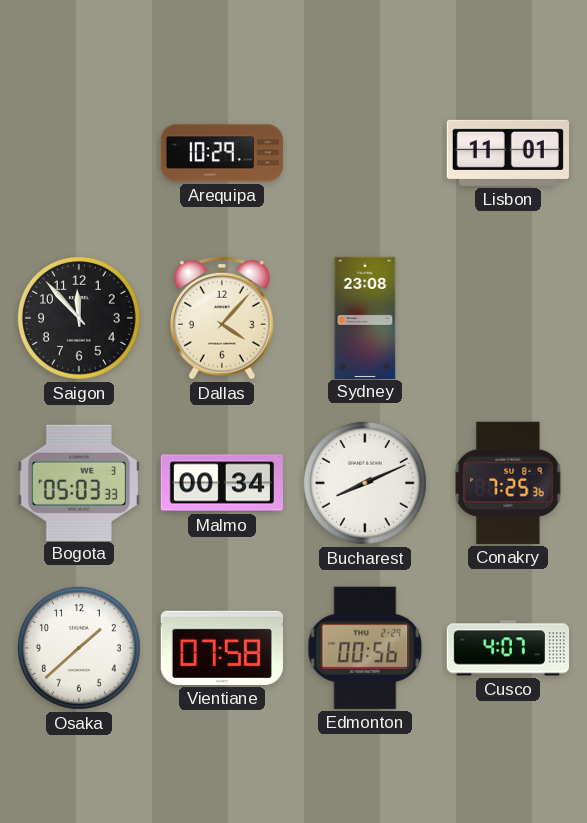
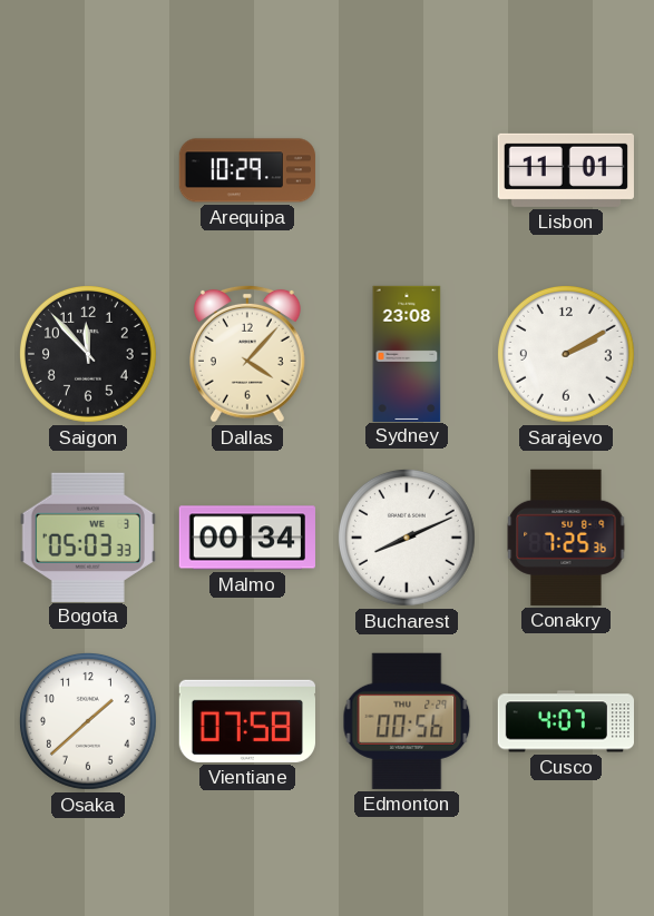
Sarajevo: none -> 2:10
